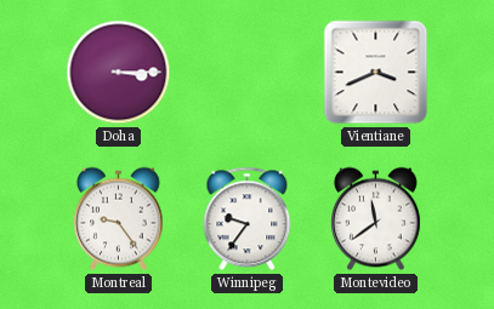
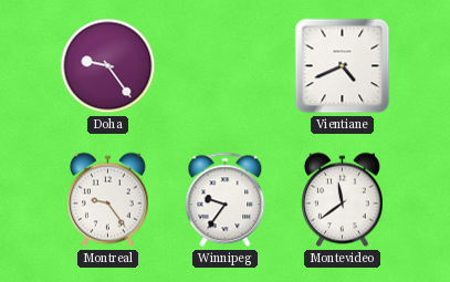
Doha: 3:15 -> 9:24
Vientiane: 3:41 -> 4:41
